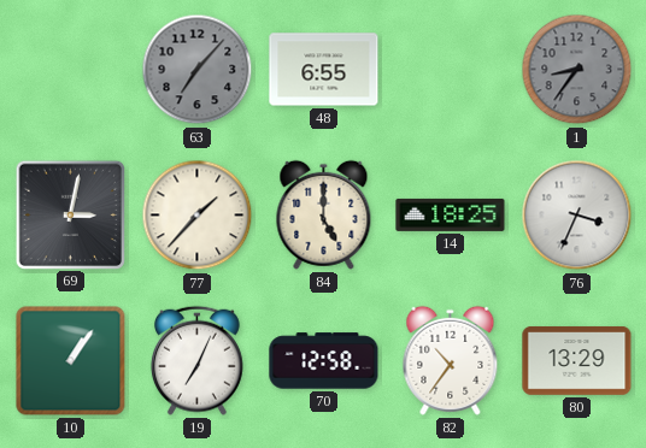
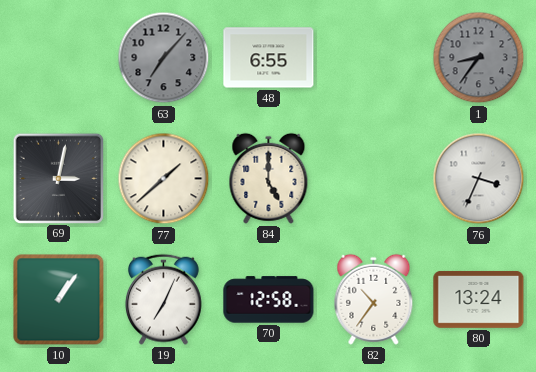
77: 1:37 -> 1:38
14: 18:25 -> none
80: 13:29 -> 13:24
